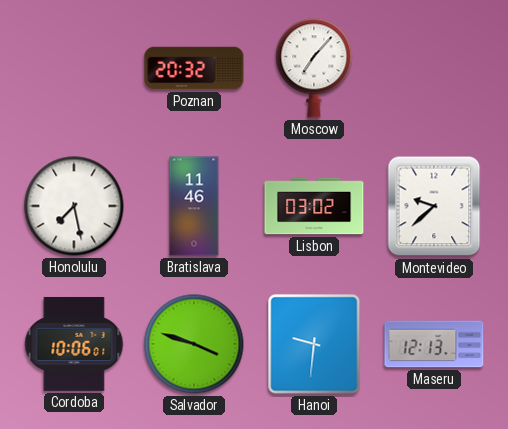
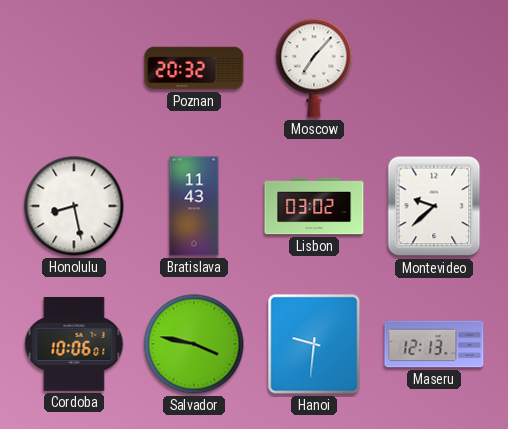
Honolulu: 7:28 -> 8:28
Bratislava: 11:46 -> 11:43
Salvador: 3:48 -> 3:47
